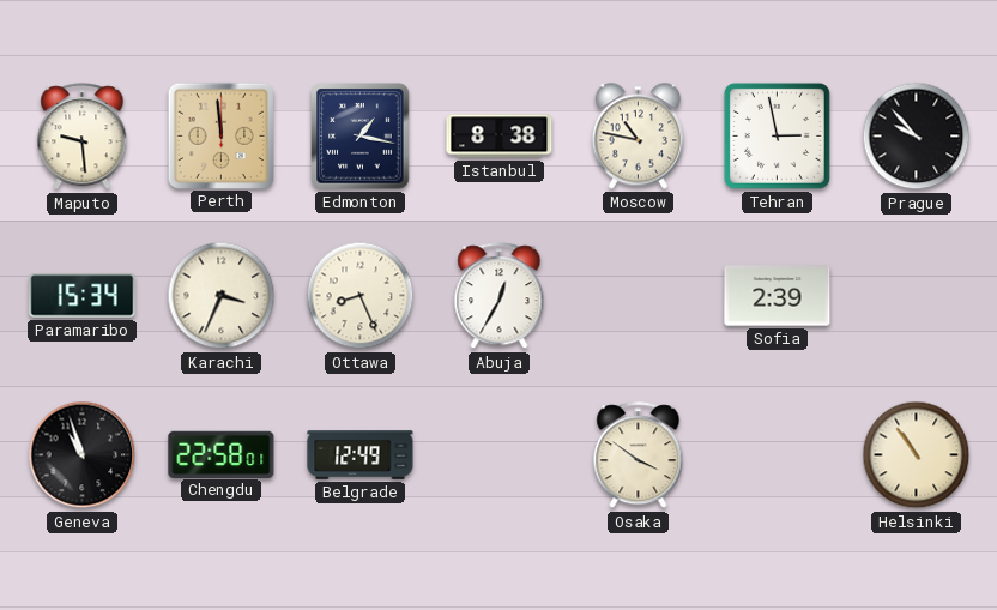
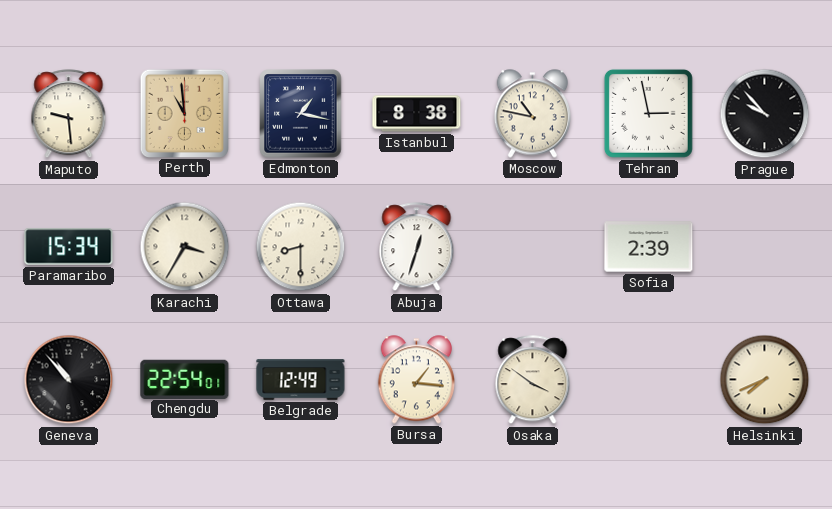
Perth: 11:59 -> 10:59
Karachi: 3:34 -> 3:35
Ottawa: 8:26 -> 8:30
Abuja: 12:35 -> 12:33
Geneva: 10:57 -> 10:53
Chengdu: 22:58 -> 22:54
Bursa: none -> 1:16
Helsinki: 10:54 -> 7:41
